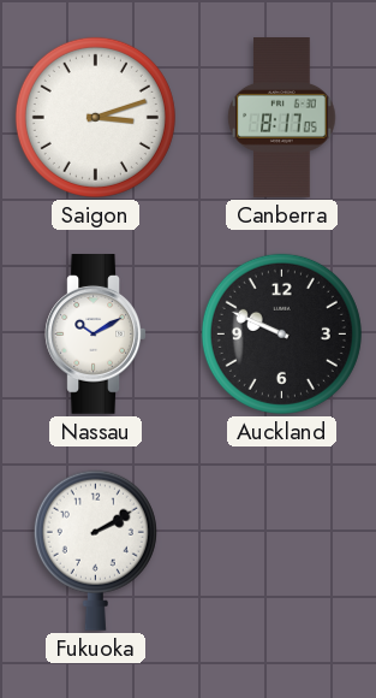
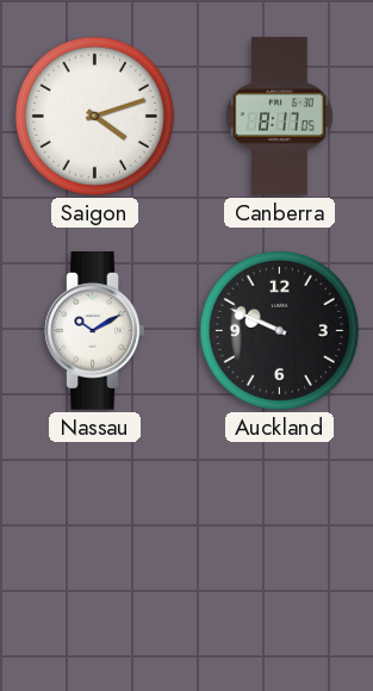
Saigon: 3:12 -> 4:12
Fukuoka: 2:10 -> none
